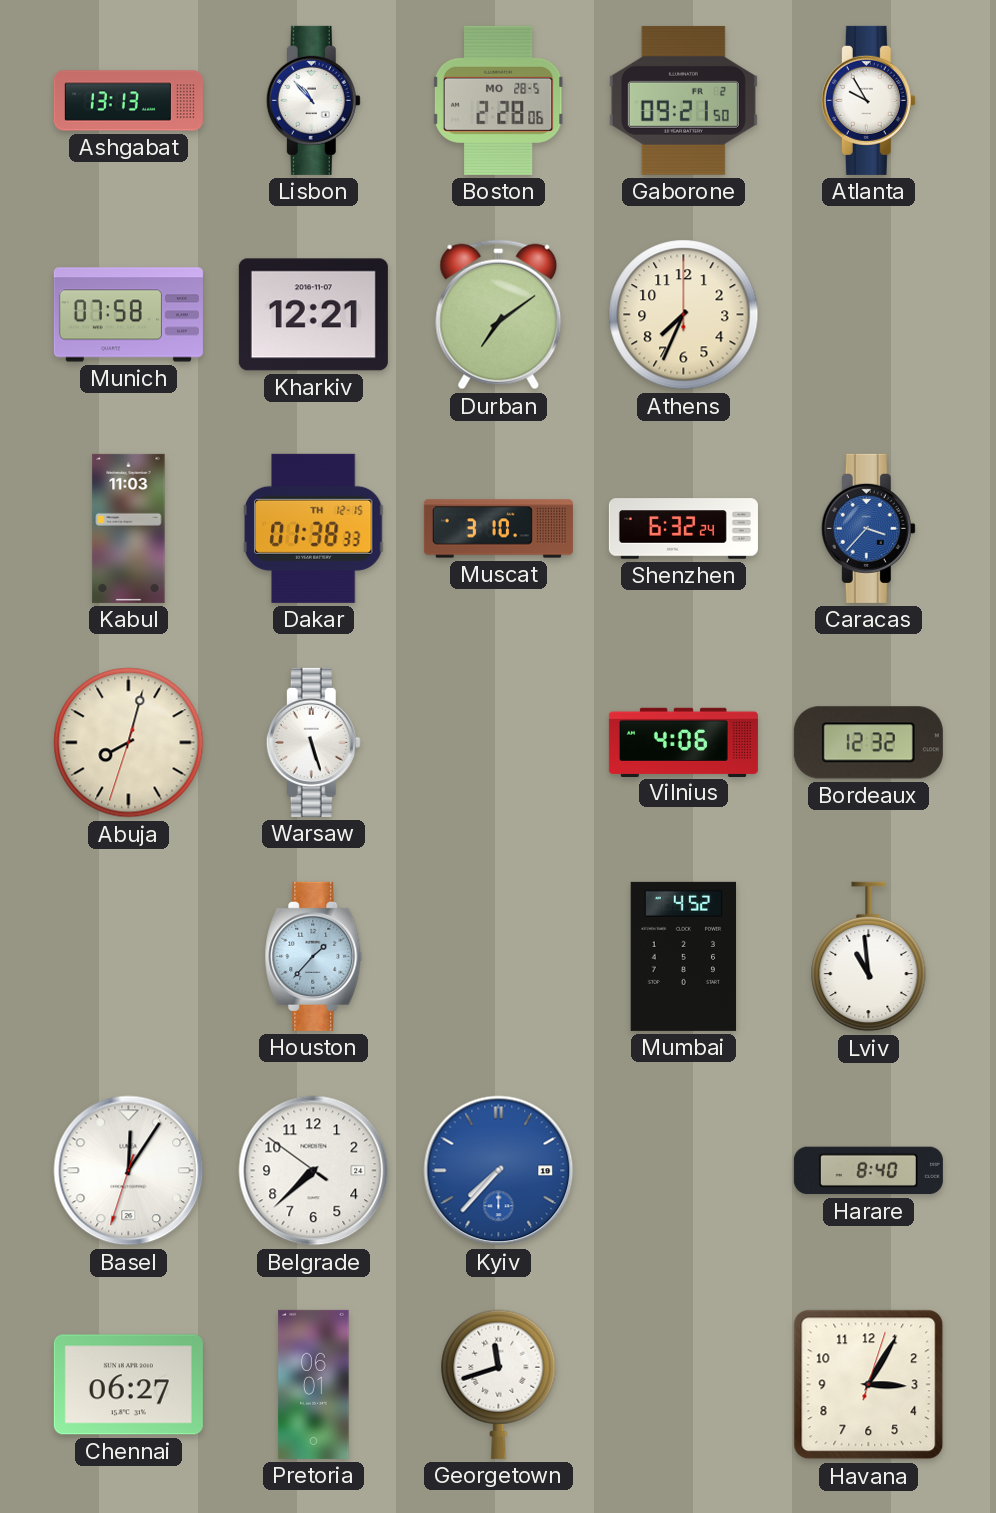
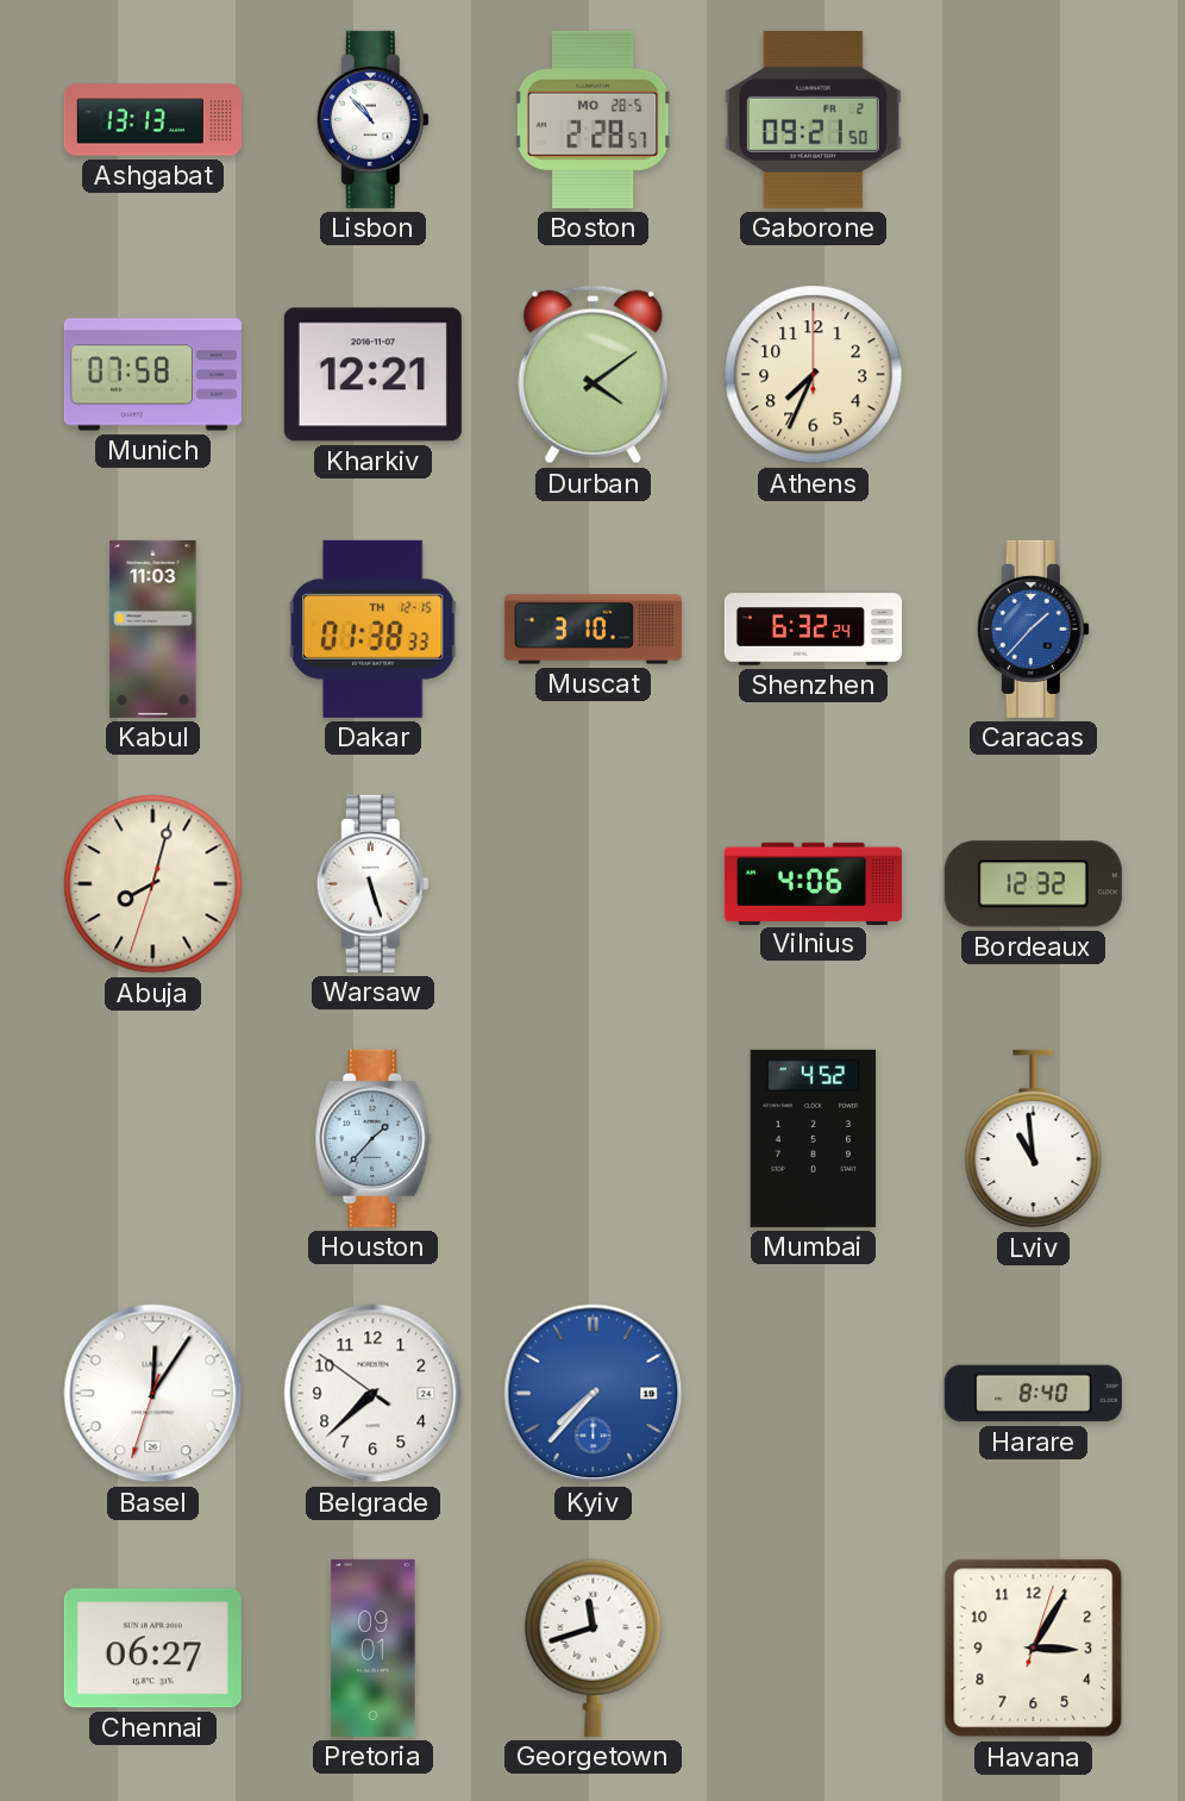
Boston: 2:28:06 -> 2:28:57
Atlanta: 9:55 -> none
Durban: 7:09 -> 4:09
Caracas: 3:37 -> 1:37
Pretoria: 06:01 -> 09:01
